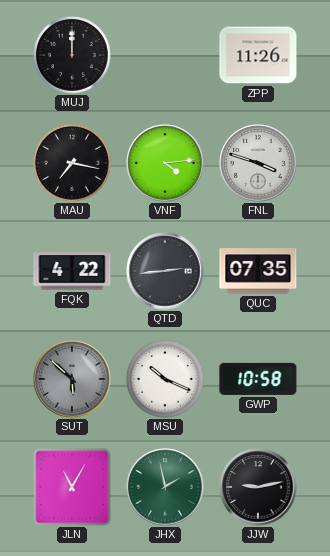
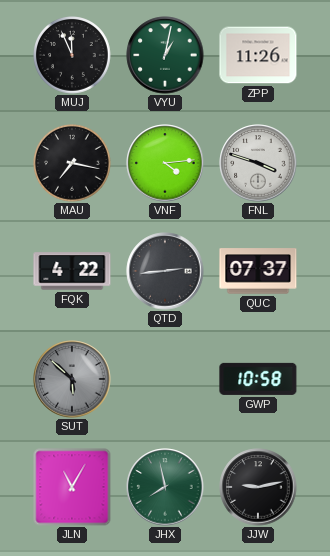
MUJ: 12:00 -> 11:56
VYU: none -> 1:02
QUC: 07:35 -> 07:37
MSU: 10:19 -> none
JHX: 1:58 -> 7:58
